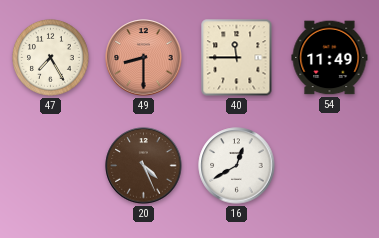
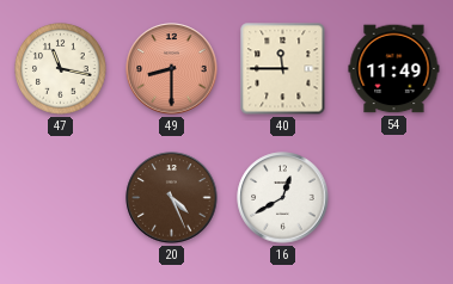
47: 7:25 -> 11:17
